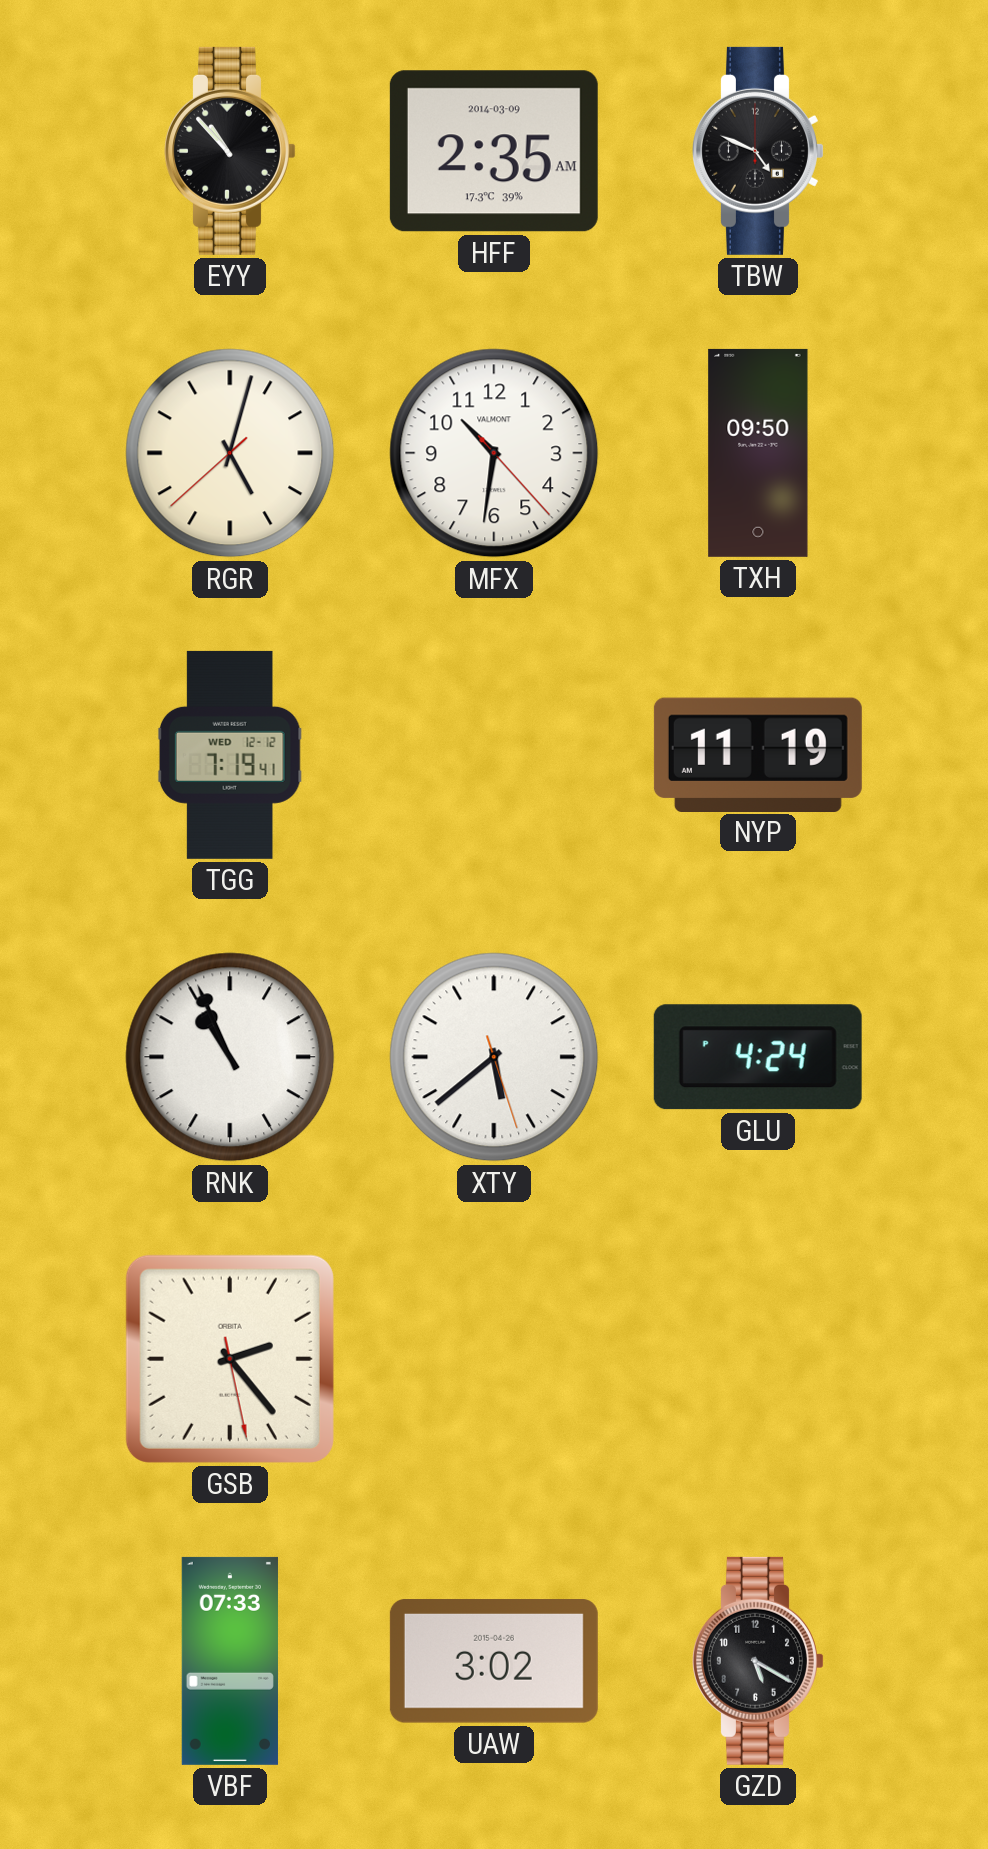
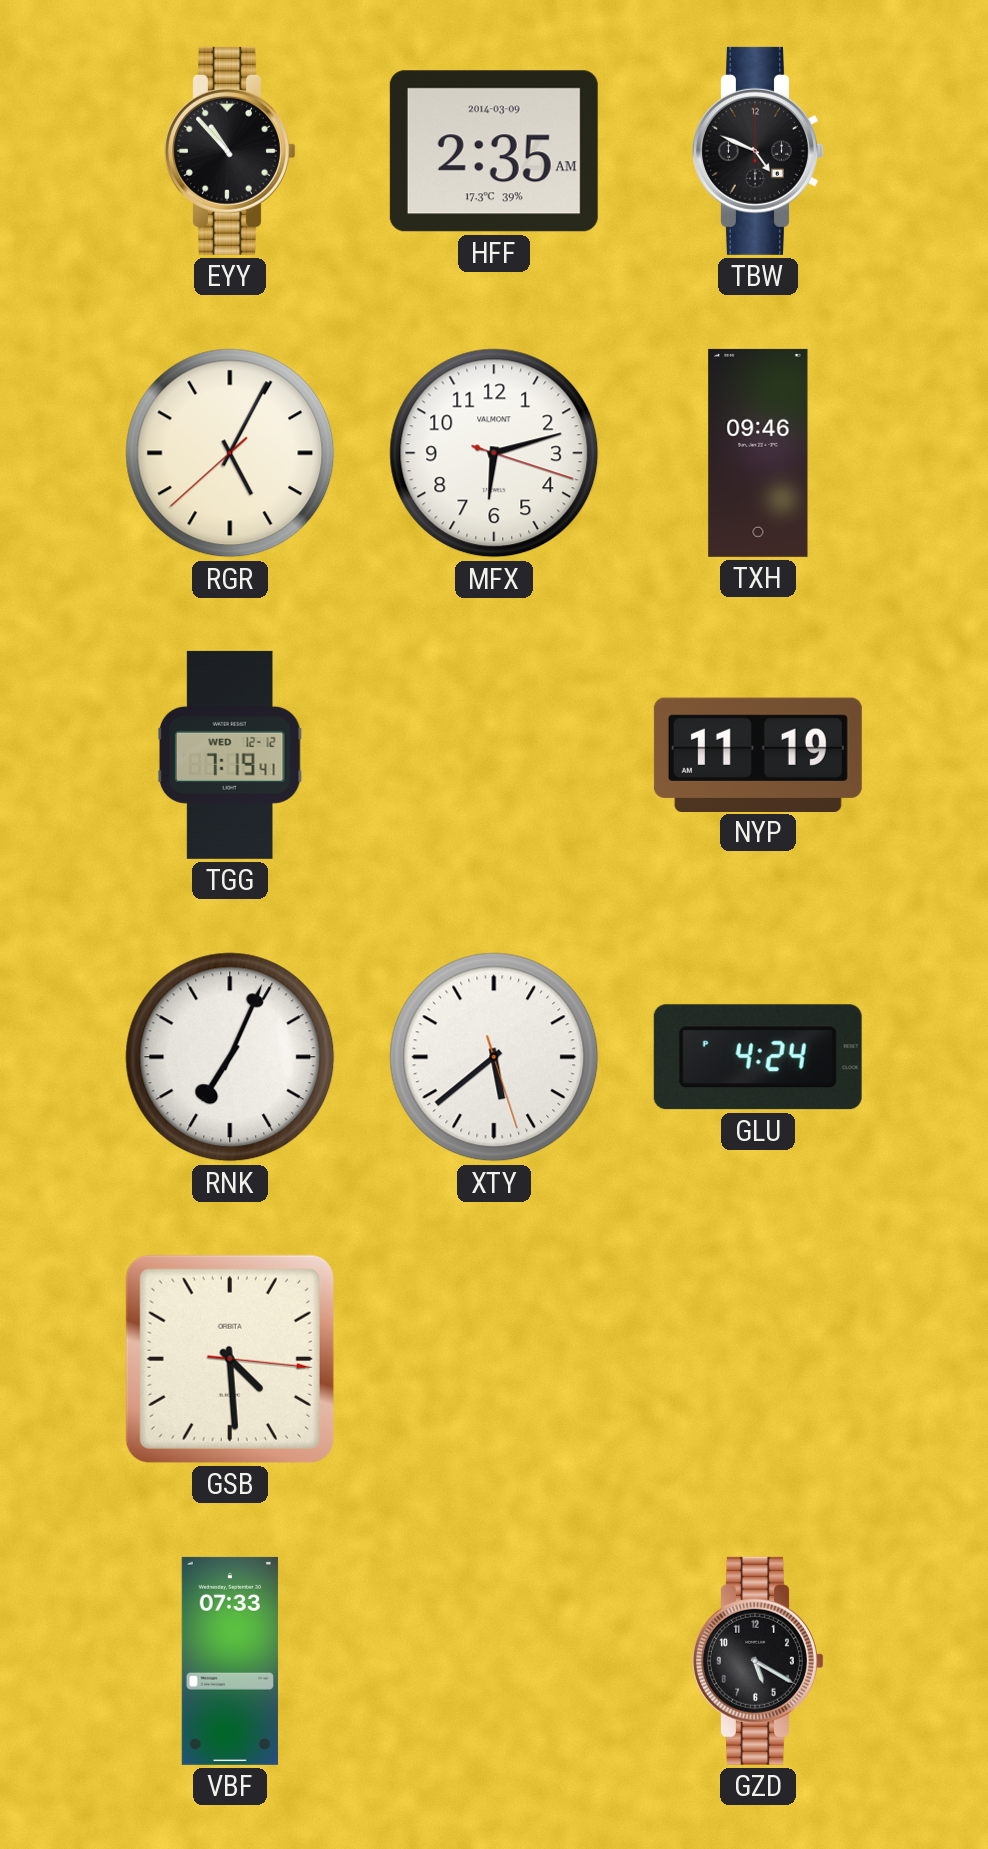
RGR: 5:02 -> 5:04
MFX: 10:31 -> 6:12
TXH: 09:50 -> 09:46
RNK: 10:56 -> 7:04
GSB: 2:23 -> 4:29
UAW: 3:02 -> none
